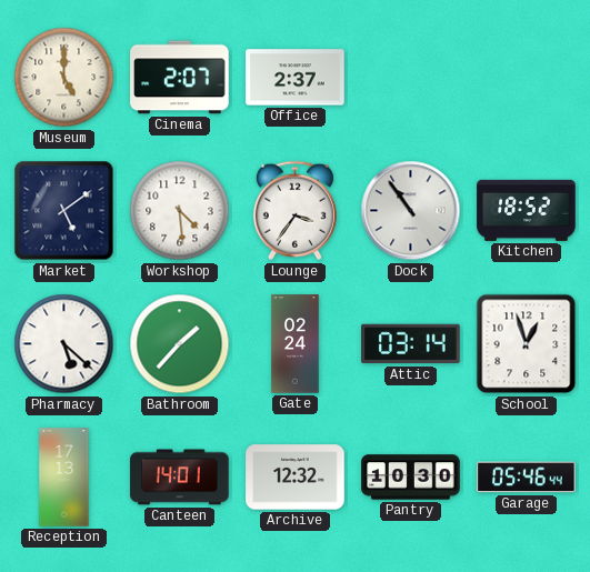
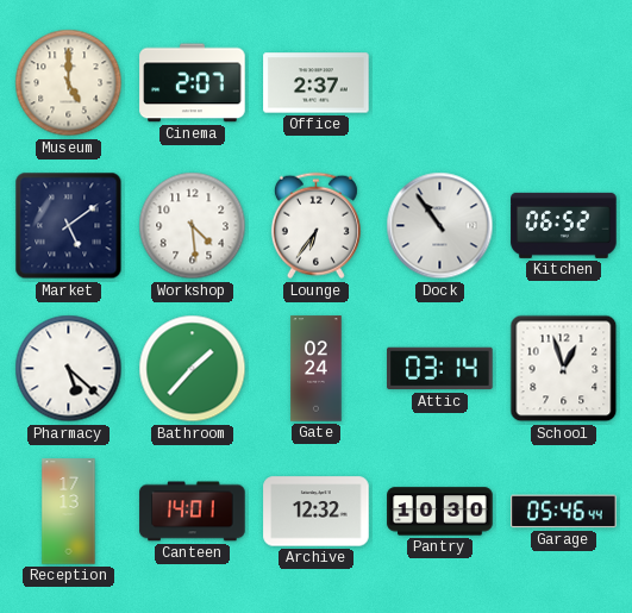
Lounge: 3:36 -> 6:36
Kitchen: 18:52 -> 06:52
